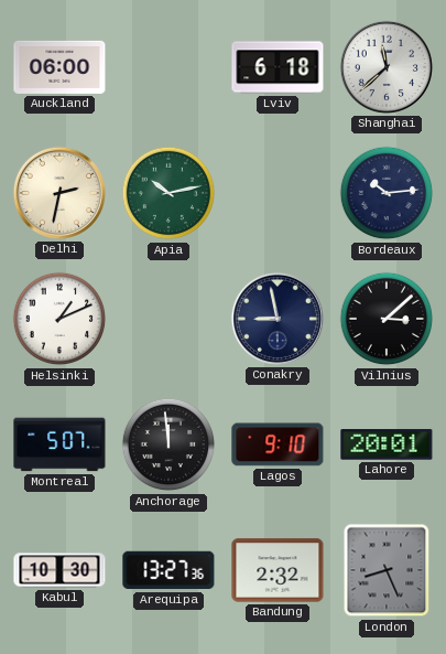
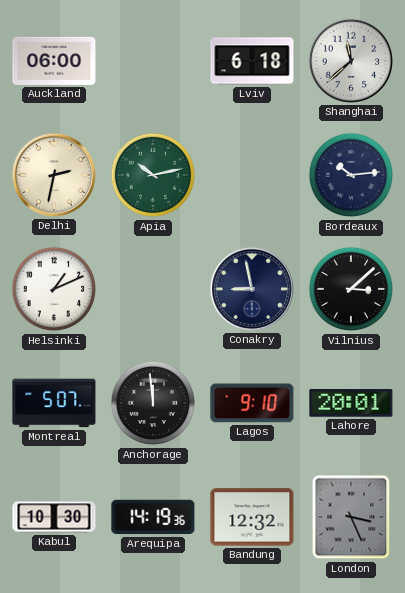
Arequipa: 13:27 -> 14:19
Bandung: 2:32 -> 12:32
London: 8:26 -> 3:26
